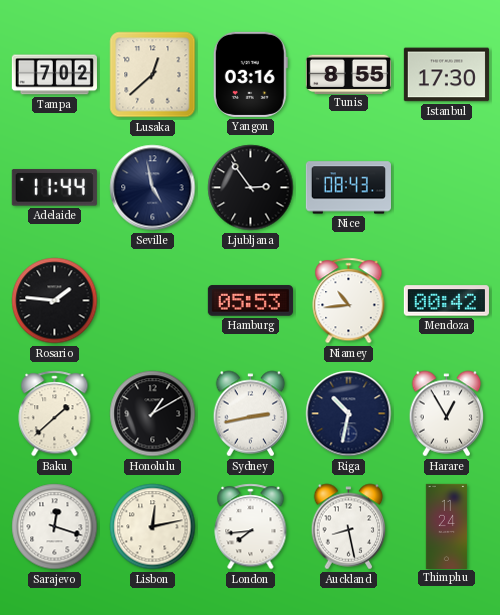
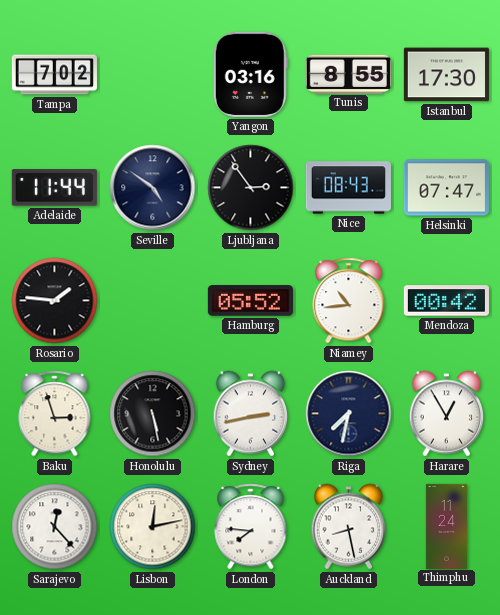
Lusaka: 12:38 -> none
Seville: 4:58 -> 4:51
Helsinki: none -> 07:47
Hamburg: 05:53 -> 05:52
Baku: 1:38 -> 2:57
Honolulu: 1:10 -> 5:28
Riga: 10:32 -> 7:32
Sarajevo: 12:18 -> 12:23
London: 7:44 -> 7:46
